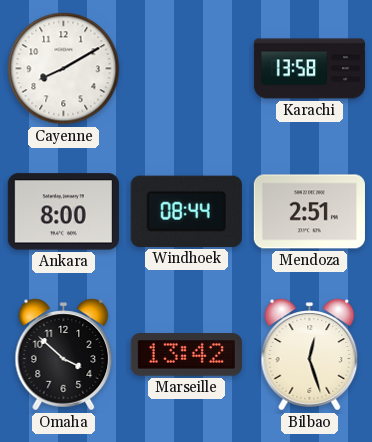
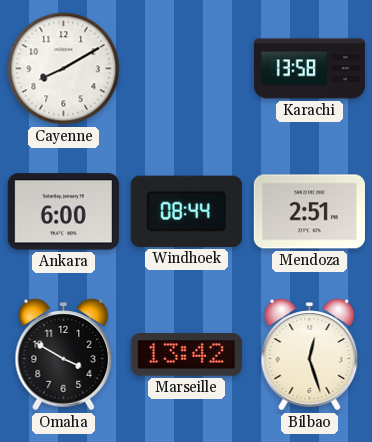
Ankara: 8:00 -> 6:00
Omaha: 3:52 -> 3:50
